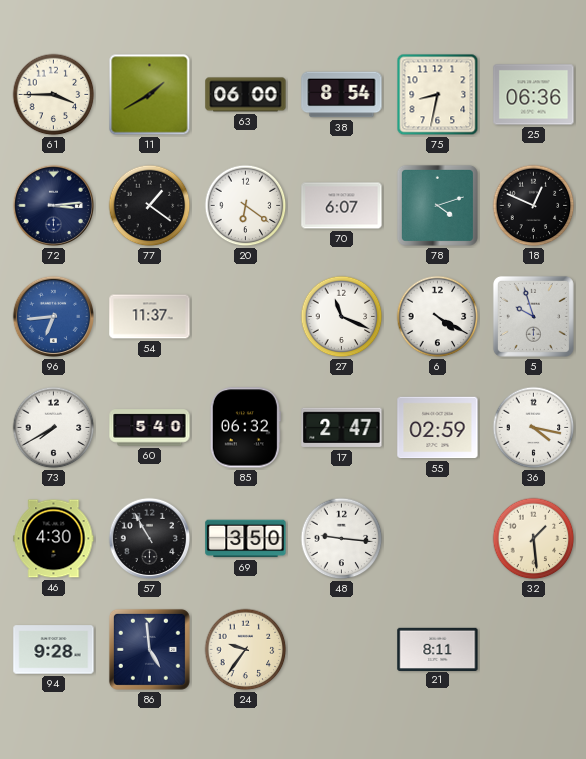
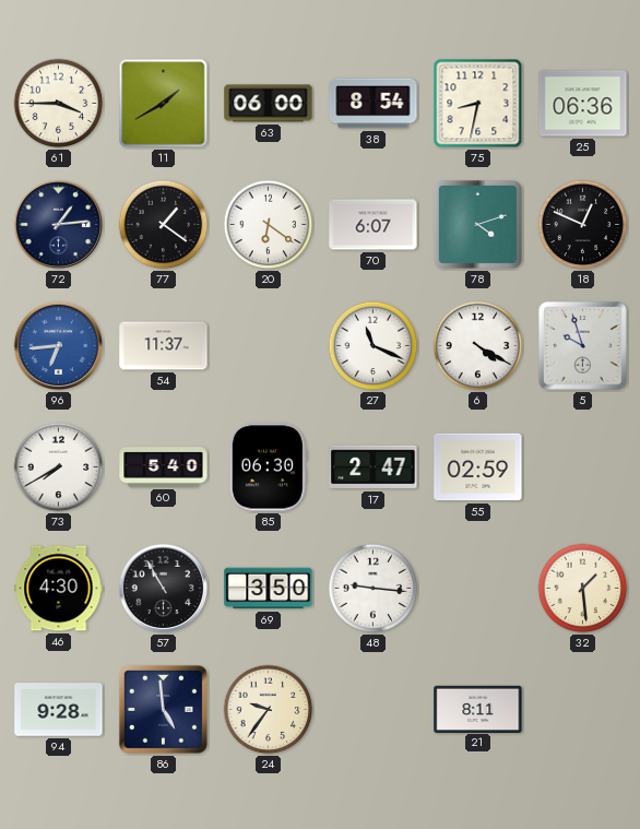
72: 3:14 -> 1:14
85: 06:32 -> 06:30
36: 4:17 -> none
